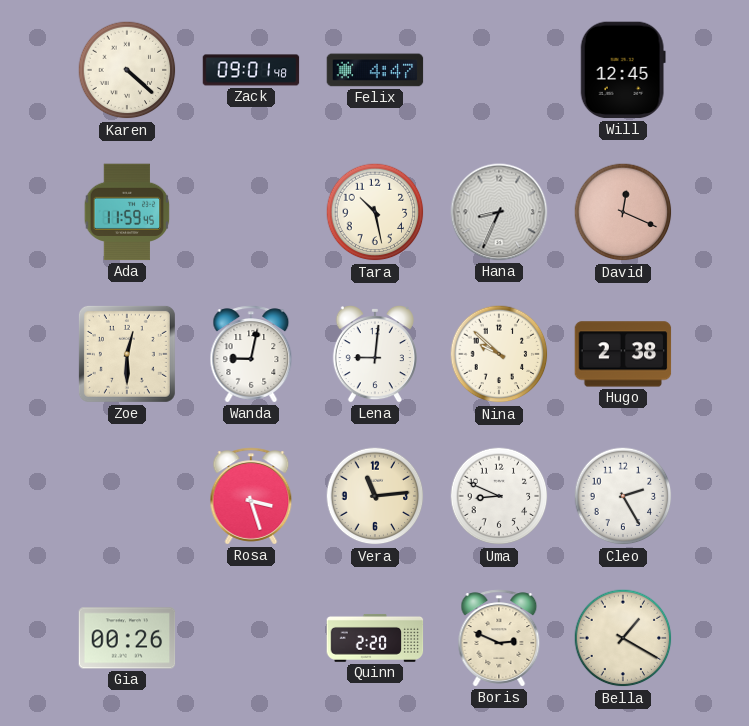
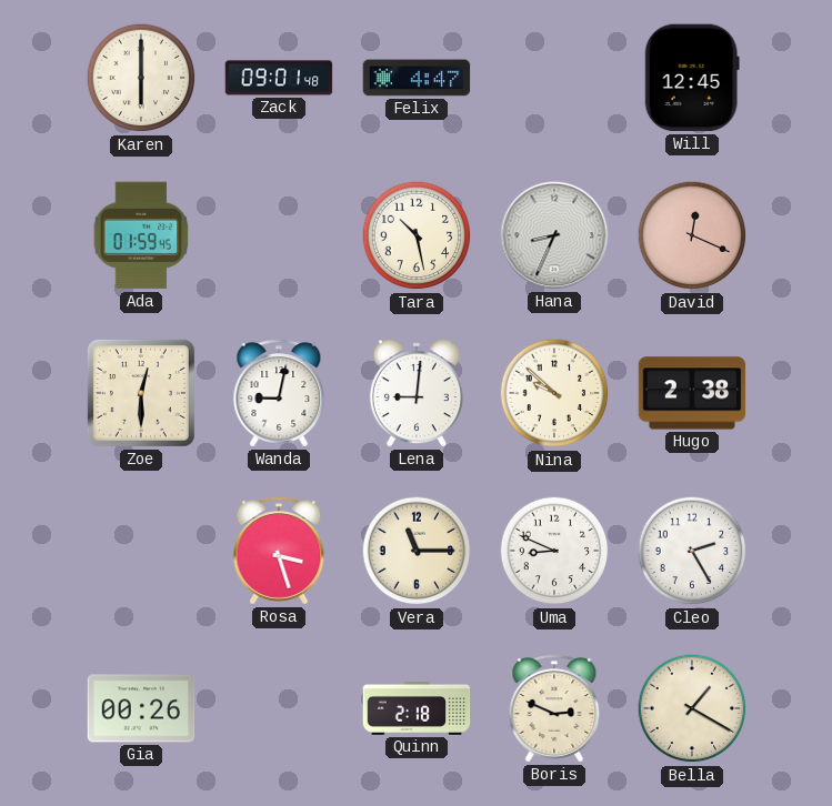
Karen: 4:22 -> 6:00
Ada: 11:59 -> 01:59
Vera: 11:14 -> 11:15
Quinn: 2:20 -> 2:18
